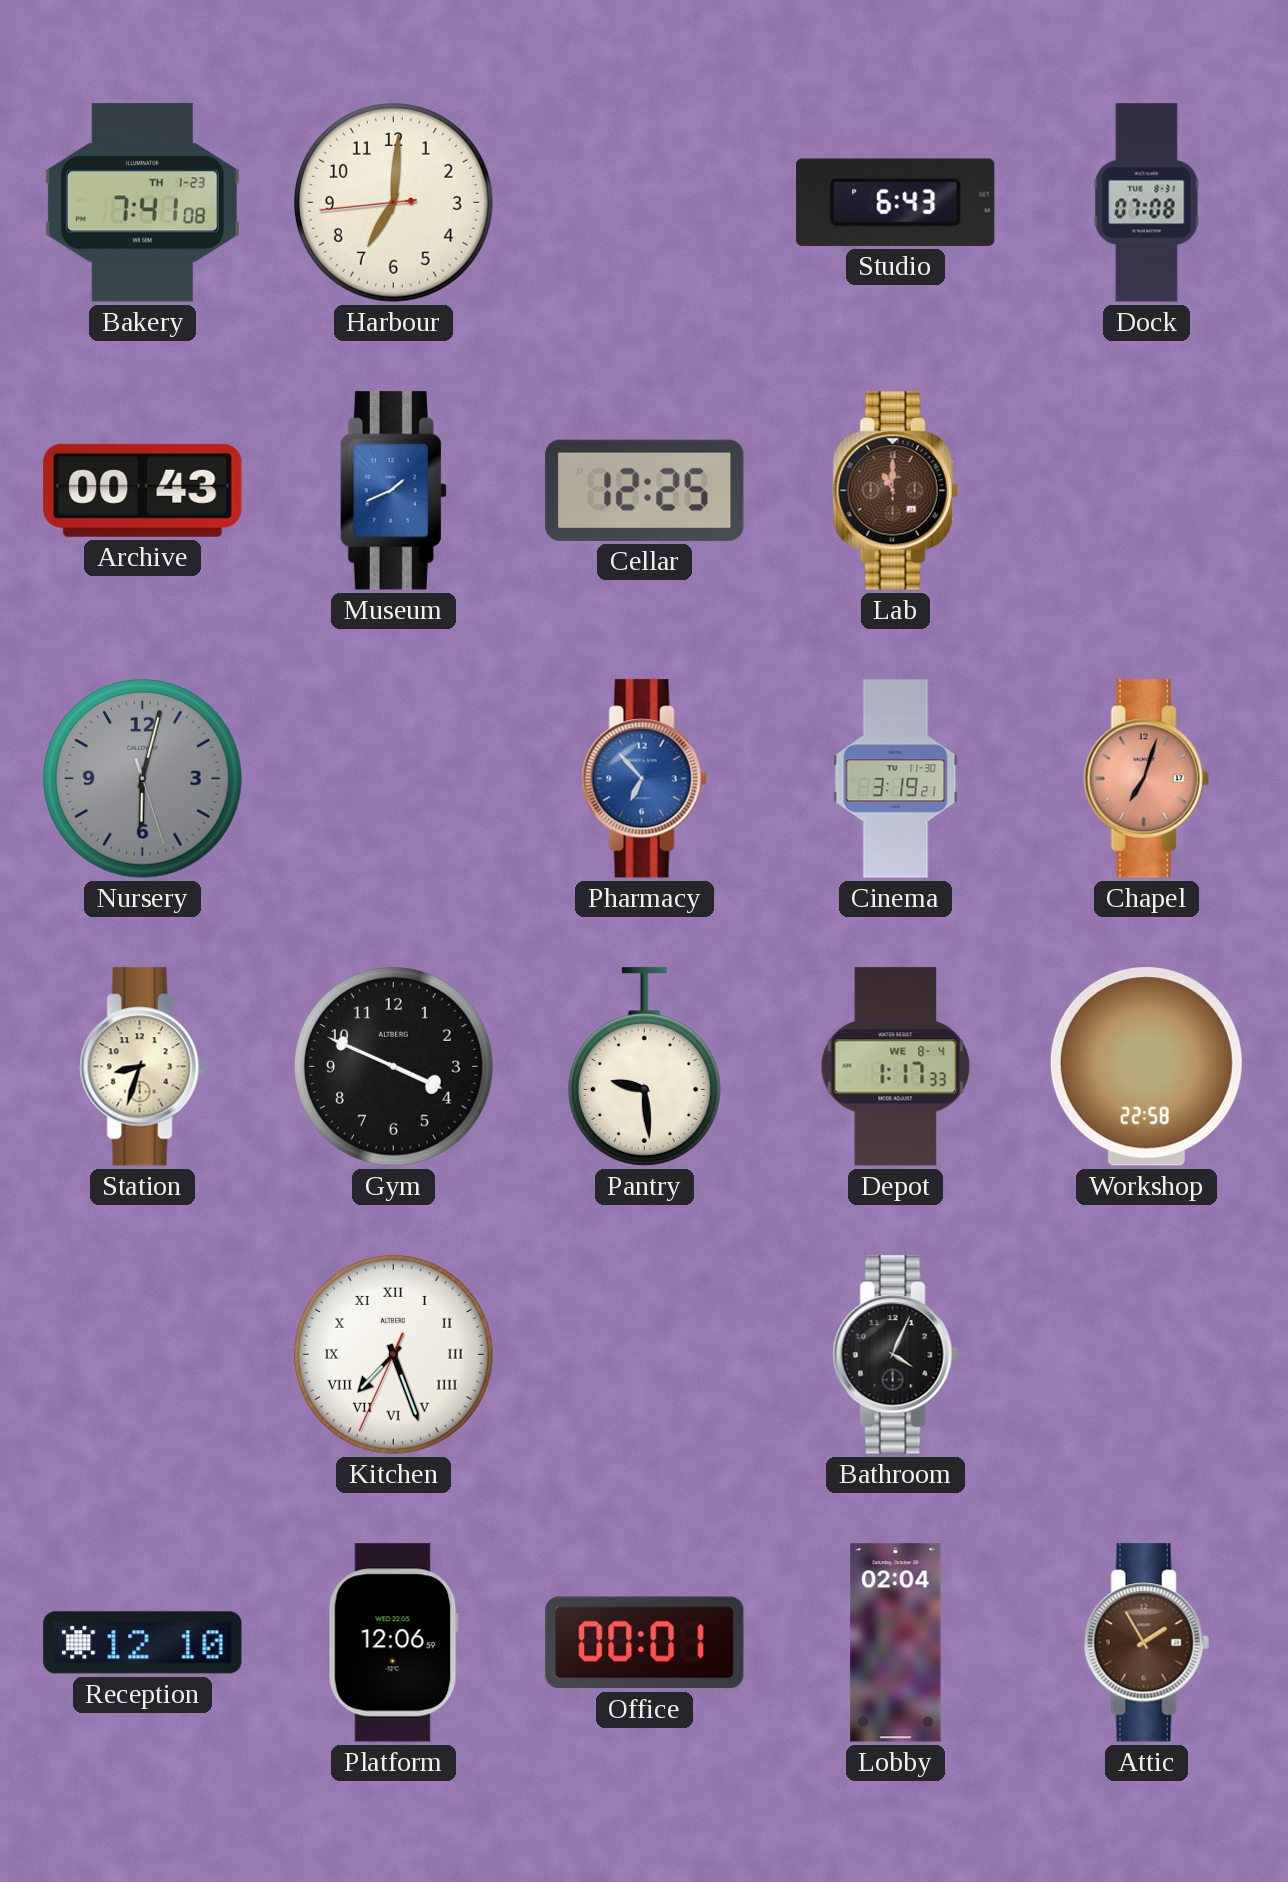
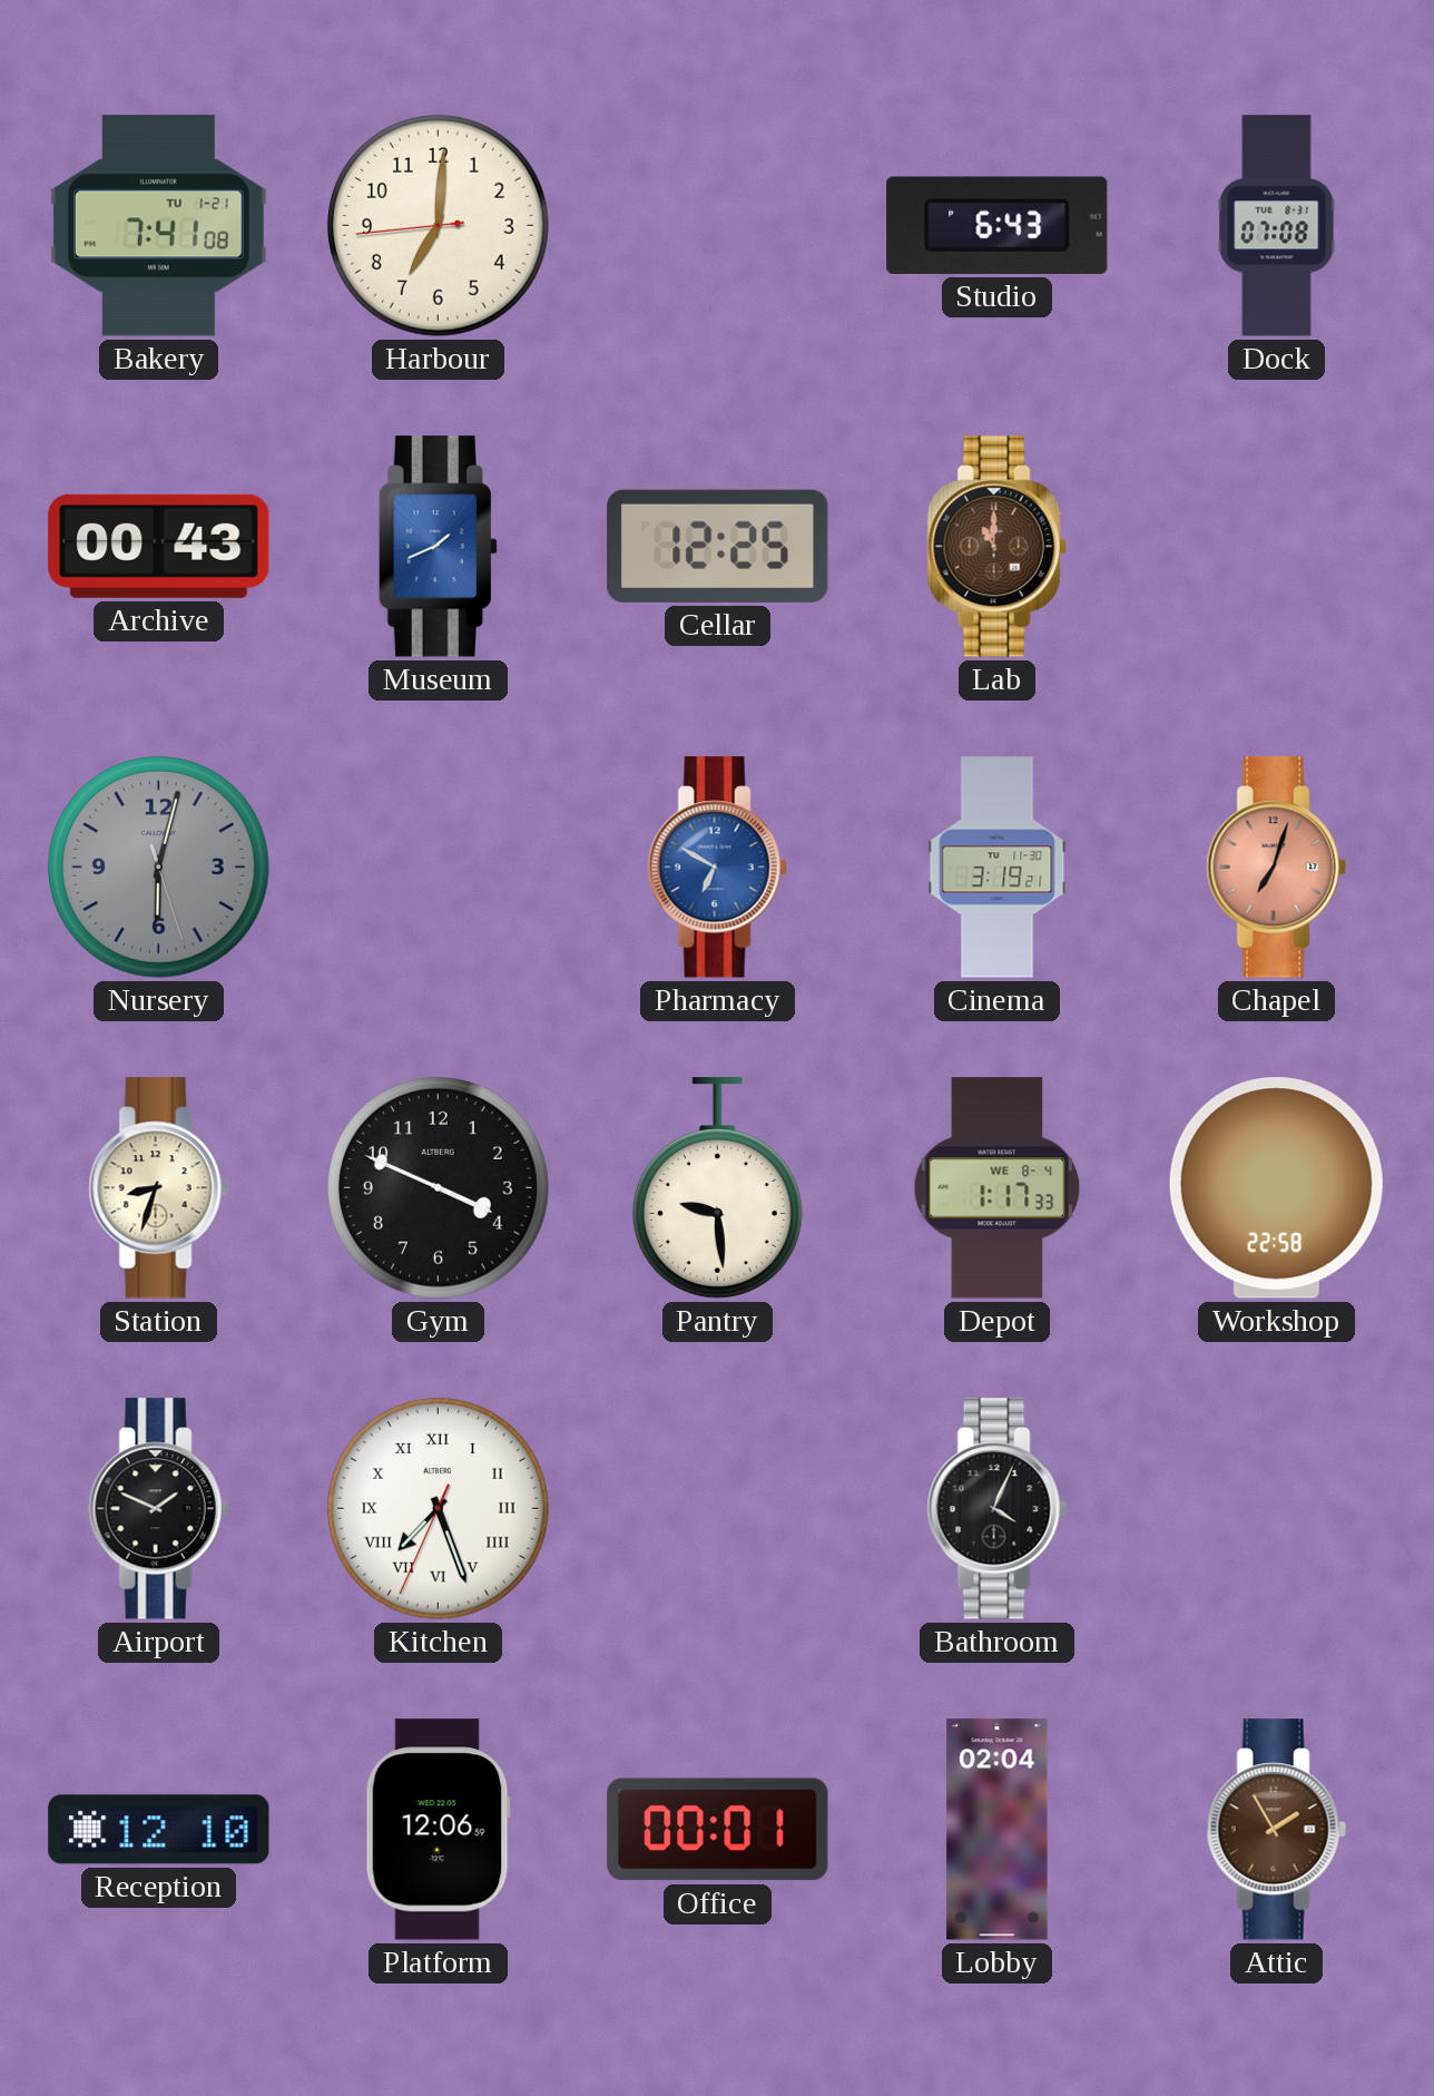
Bakery date: TH 1-23 -> TU 1-21
Pharmacy: 6:53 -> 6:50
Airport: none -> 1:49
